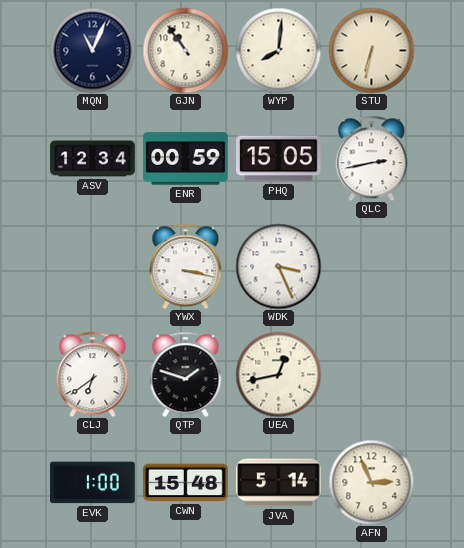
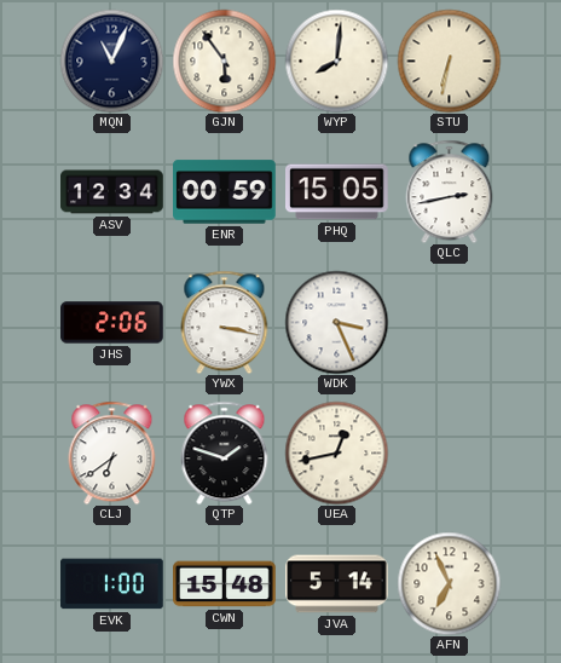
GJN: 10:54 -> 5:54
JHS: none -> 2:06
AFN: 2:56 -> 6:56
